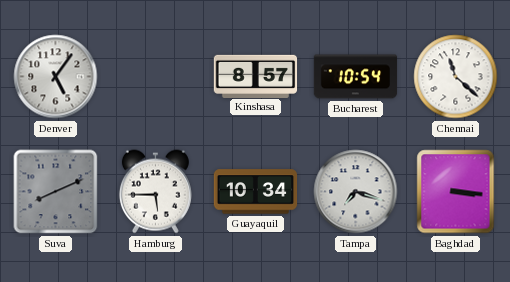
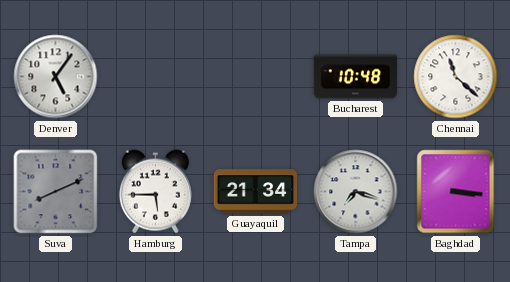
Kinshasa: 8:57 -> none
Bucharest: 10:54 -> 10:48
Guayaquil: 10:34 -> 21:34
